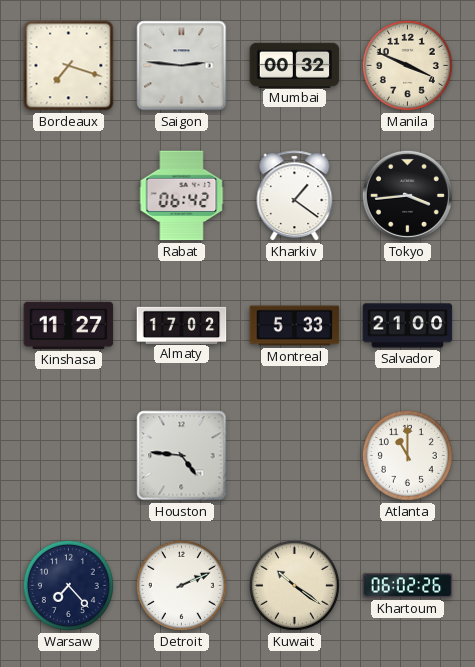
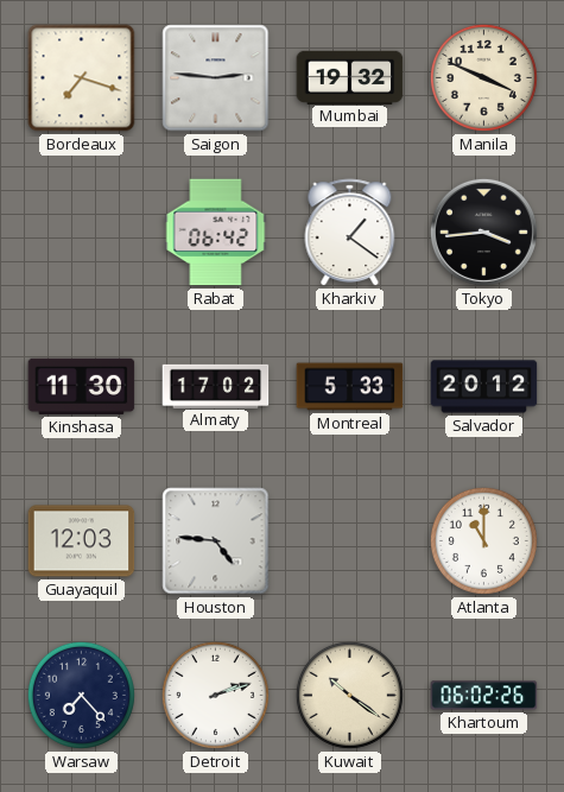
Mumbai: 00:32 -> 19:32
Kinshasa: 11:27 -> 11:30
Salvador: 21:00 -> 20:12
Guayaquil: none -> 12:03
Detroit: 2:11 -> 2:12
